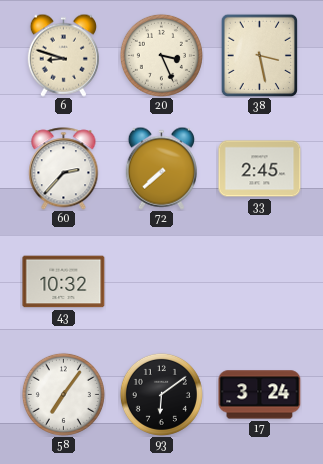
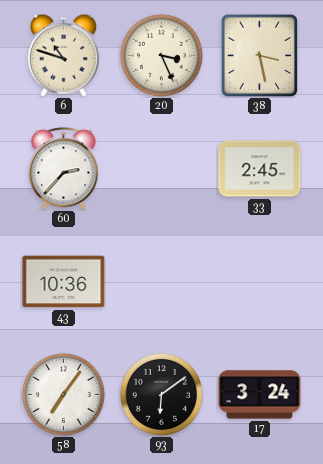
6: 8:48 -> 10:48
72: 7:38 -> none
43: 10:32 -> 10:36
